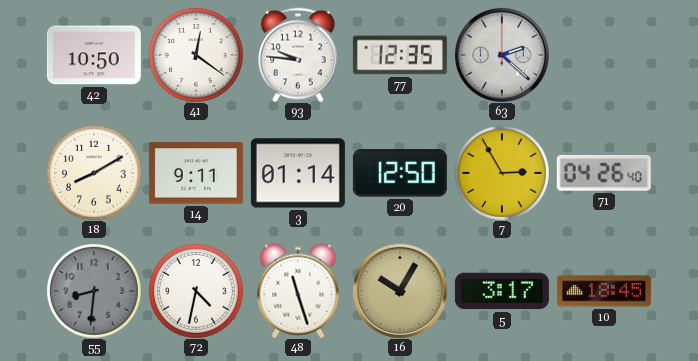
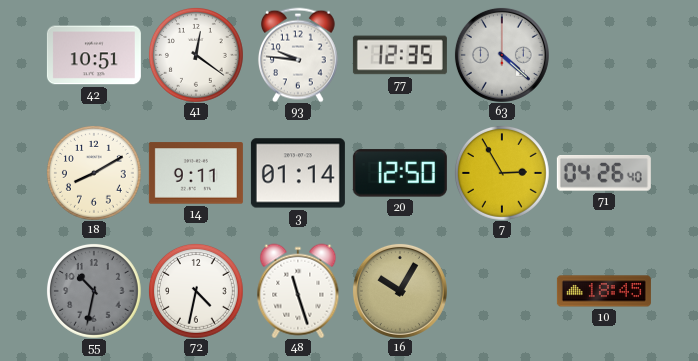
42: 10:50 -> 10:51
63: 2:22 -> 4:22
55: 8:31 -> 10:32
5: 3:17 -> none
